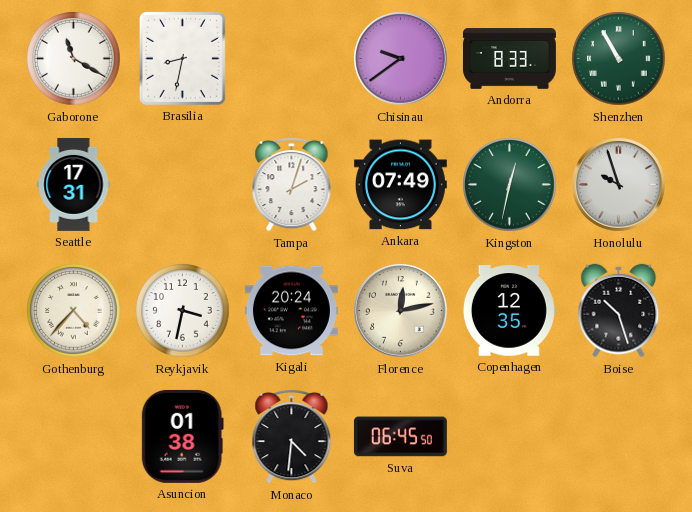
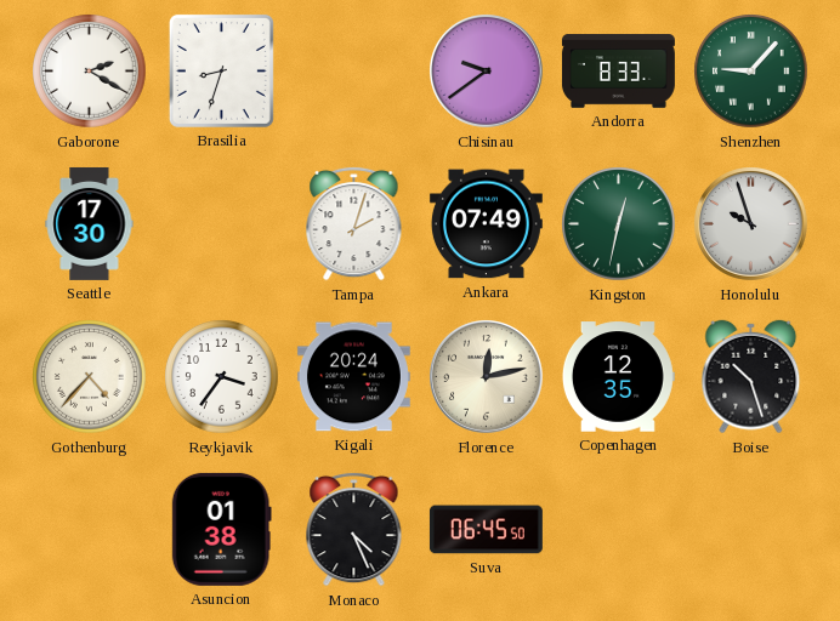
Gaborone: 11:20 -> 2:20
Brasilia: 8:32 -> 8:33
Shenzhen: 10:55 -> 9:07
Seattle: 17:31 -> 17:30
Reykjavik: 3:32 -> 3:36
Monaco: 4:31 -> 4:26
